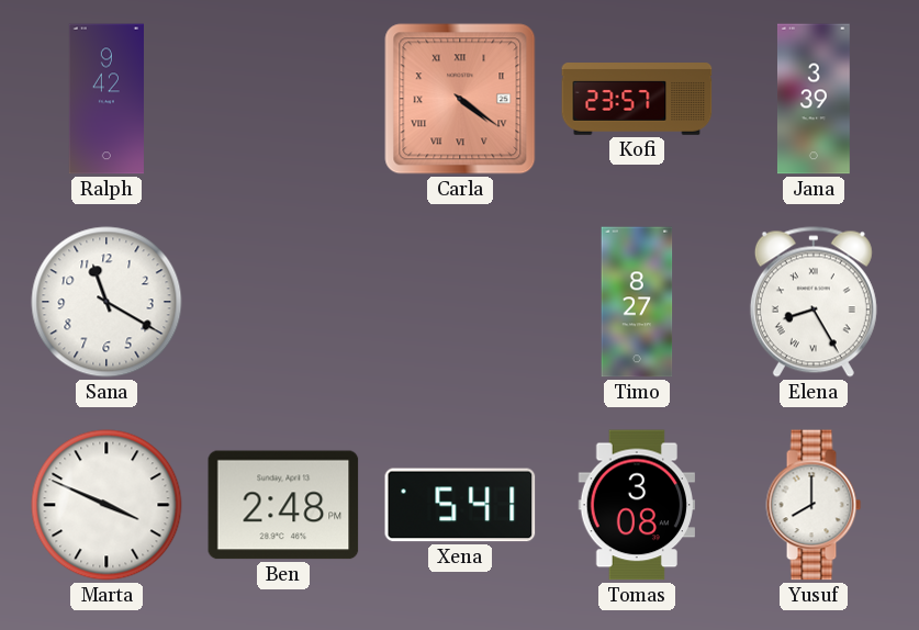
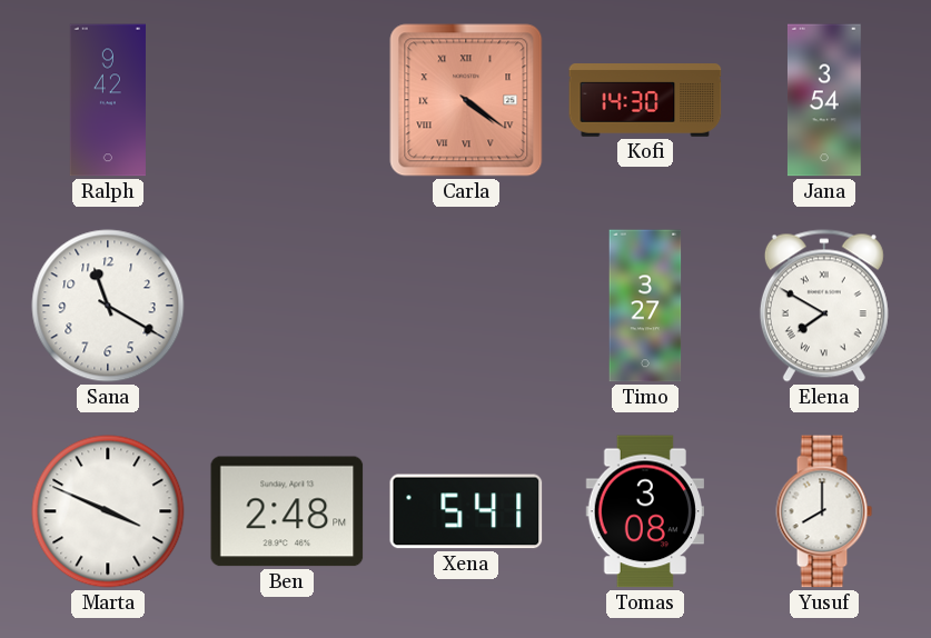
Kofi: 23:57 -> 14:30
Jana: 3:39 -> 3:54
Timo: 8:27 -> 3:27
Elena: 8:25 -> 7:50
